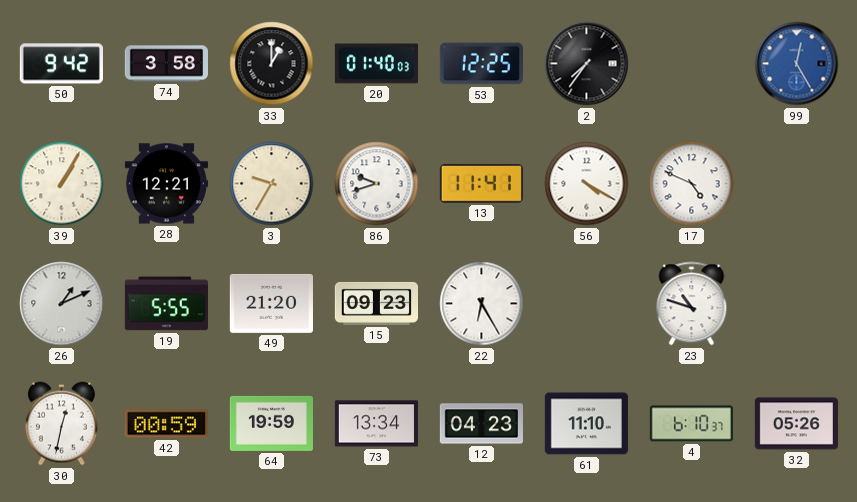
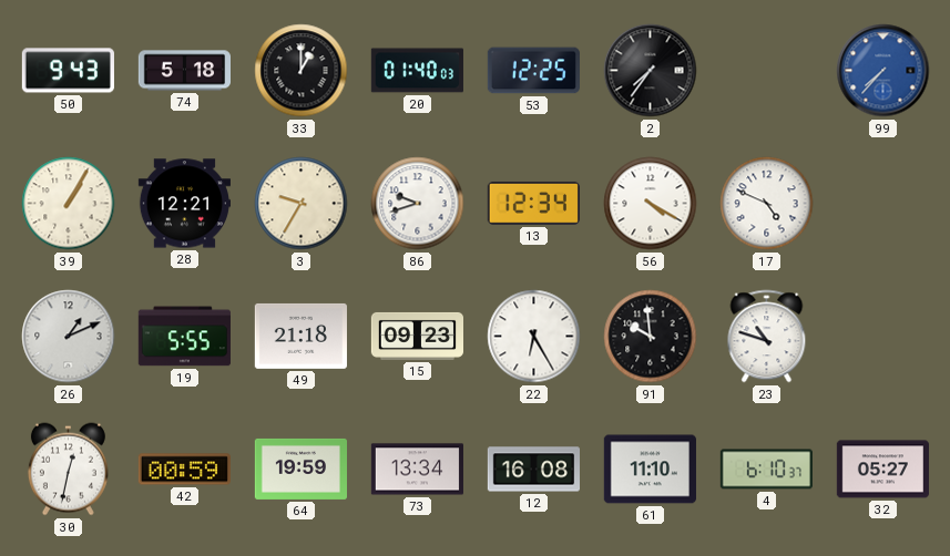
50: 9:42 -> 9:43
74: 3:58 -> 5:18
99: 12:25 -> 7:37
13: 11:41 -> 12:34
49: 21:20 -> 21:18
91: none -> 9:59
12: 04:23 -> 16:08
32: 05:26 -> 05:27
